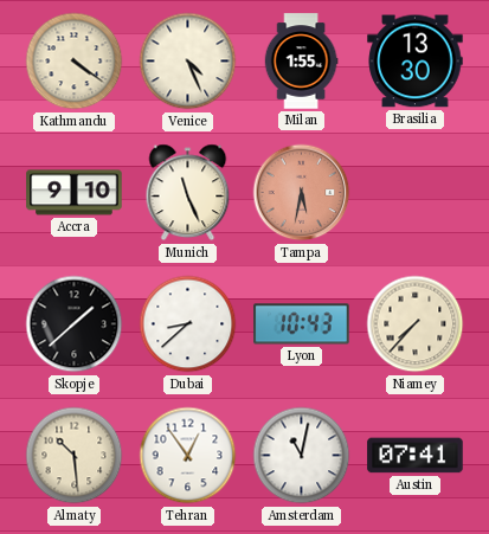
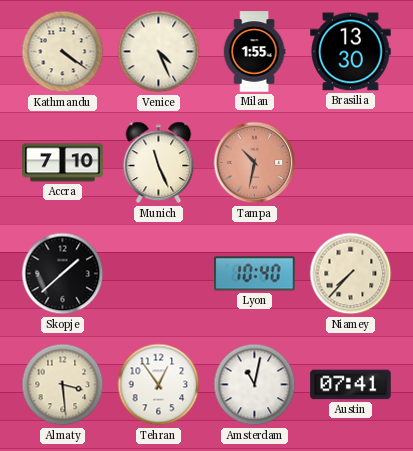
Accra: 9:10 -> 7:10
Tampa: 5:32 -> 10:32
Dubai: 8:38 -> none
Lyon: 10:43 -> 10:40
Almaty: 10:29 -> 3:29
